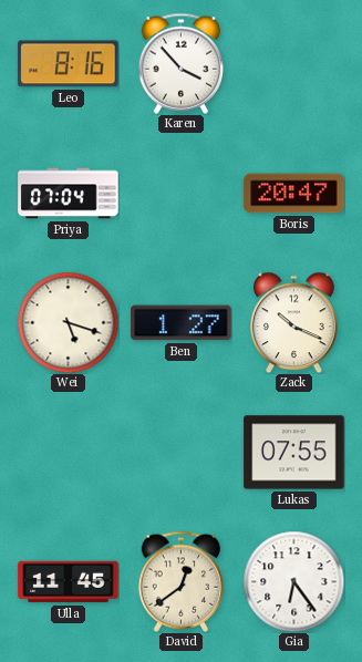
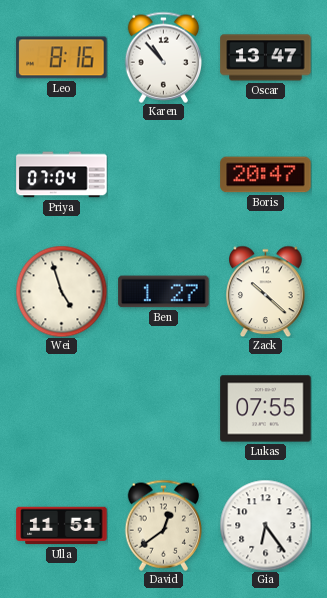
Karen: 3:53 -> 10:53
Oscar: none -> 13:47
Wei: 5:18 -> 4:57
Zack: 10:19 -> 10:22
Ulla: 11:45 -> 11:51
